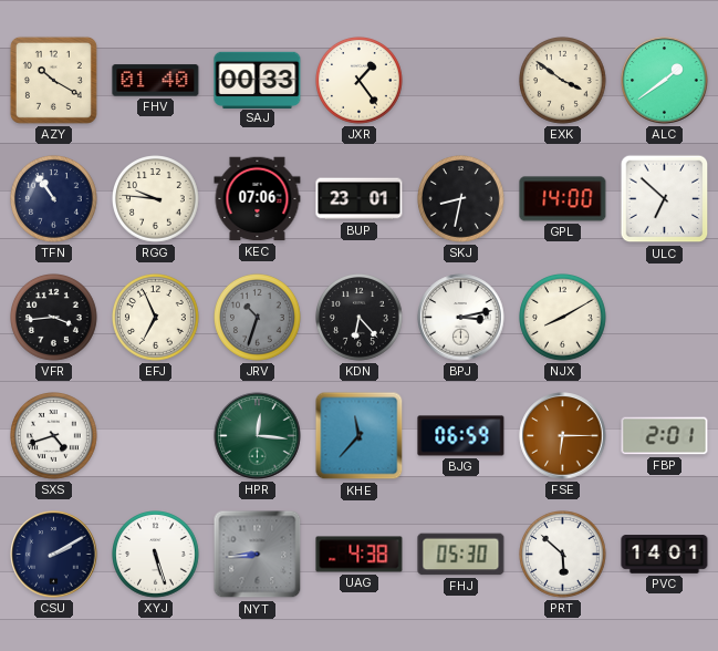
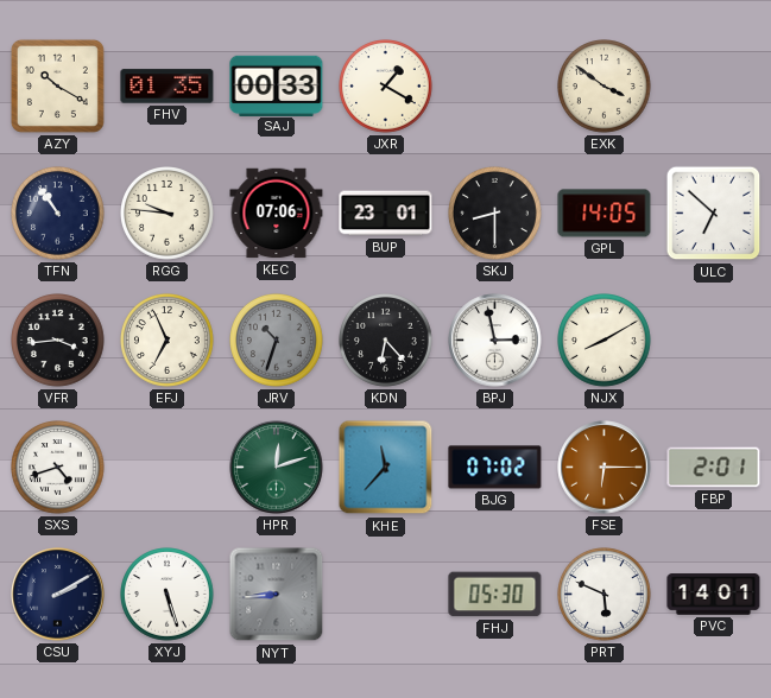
FHV: 01:40 -> 01:35
JXR: 1:24 -> 1:20
ALC: 1:39 -> none
SKJ: 8:32 -> 8:30
GPL: 14:00 -> 14:05
BPJ: 3:13 -> 2:58
HPR: 12:16 -> 12:12
BJG: 06:59 -> 07:02
UAG: 4:38 -> none
PRT: 5:52 -> 5:49
